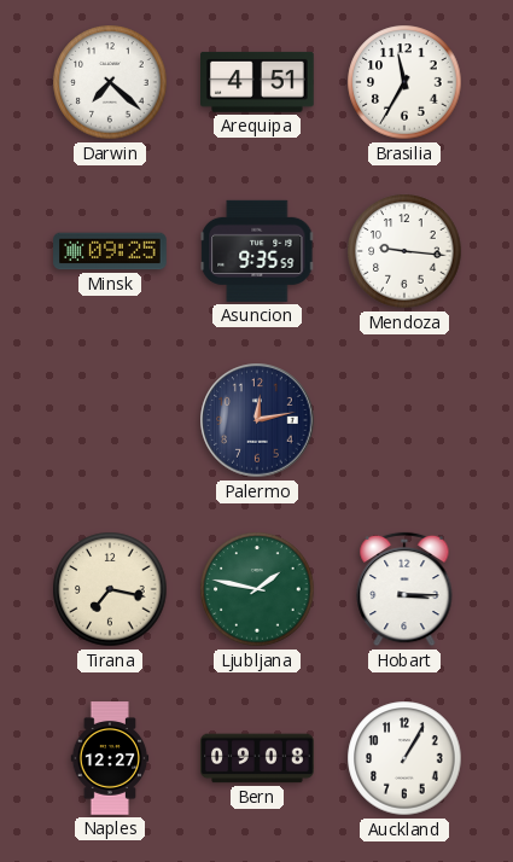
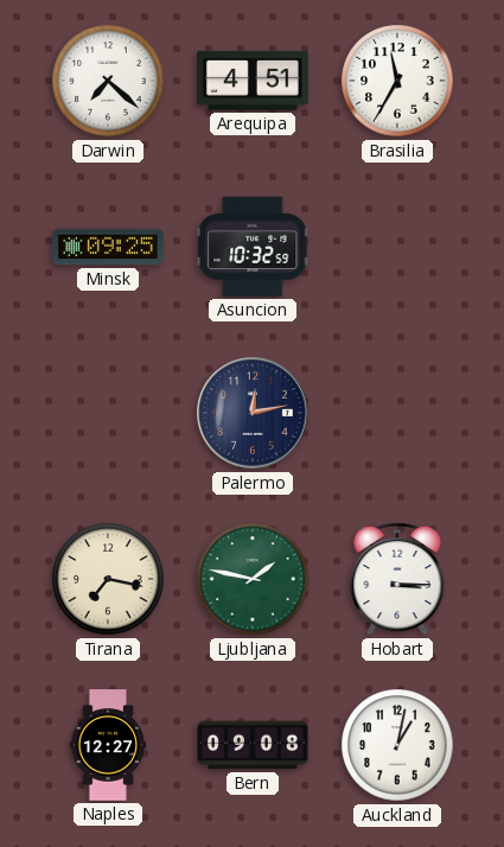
Asuncion: 9:35 -> 10:32
Mendoza: 9:16 -> none
Auckland: 1:05 -> 1:02
